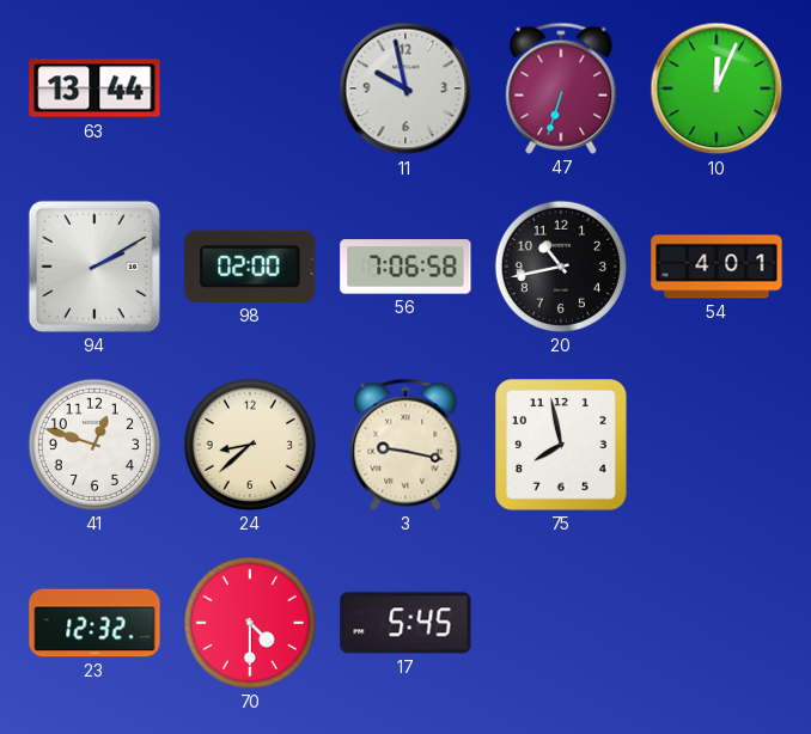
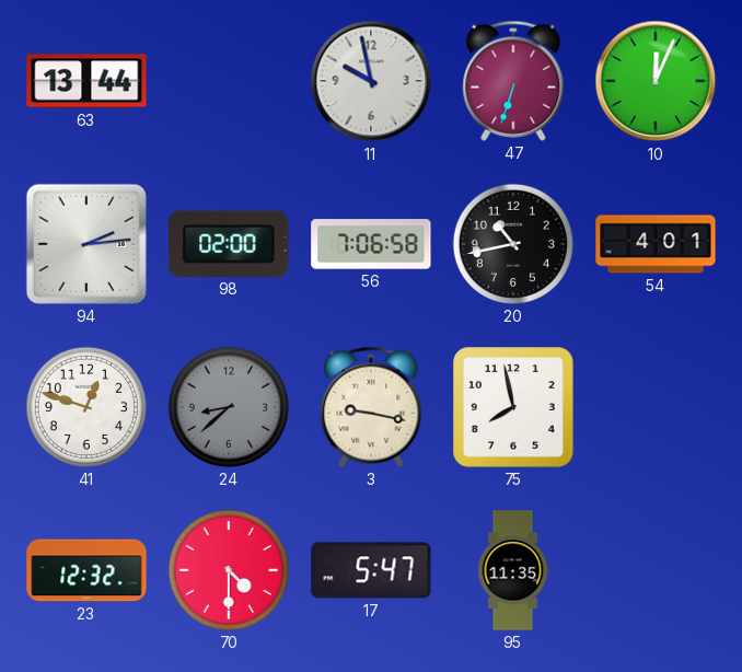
94: 2:10 -> 2:14
24 dial: cream -> grey
17: 5:45 -> 5:47
95: none -> 11:35
